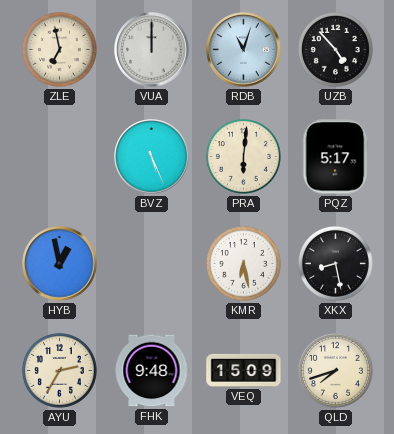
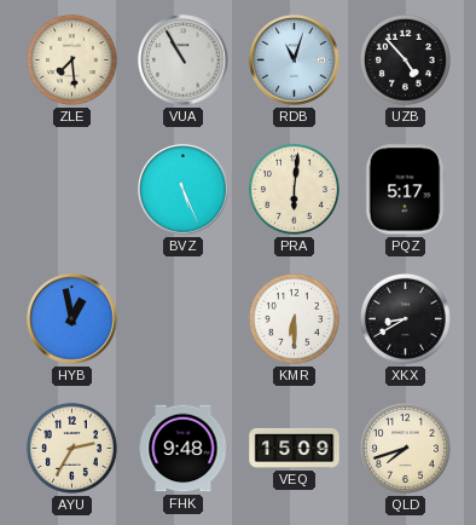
ZLE: 6:58 -> 7:29
VUA: 12:00 -> 10:55
KMR: 6:28 -> 6:30
XKX: 8:28 -> 8:40
